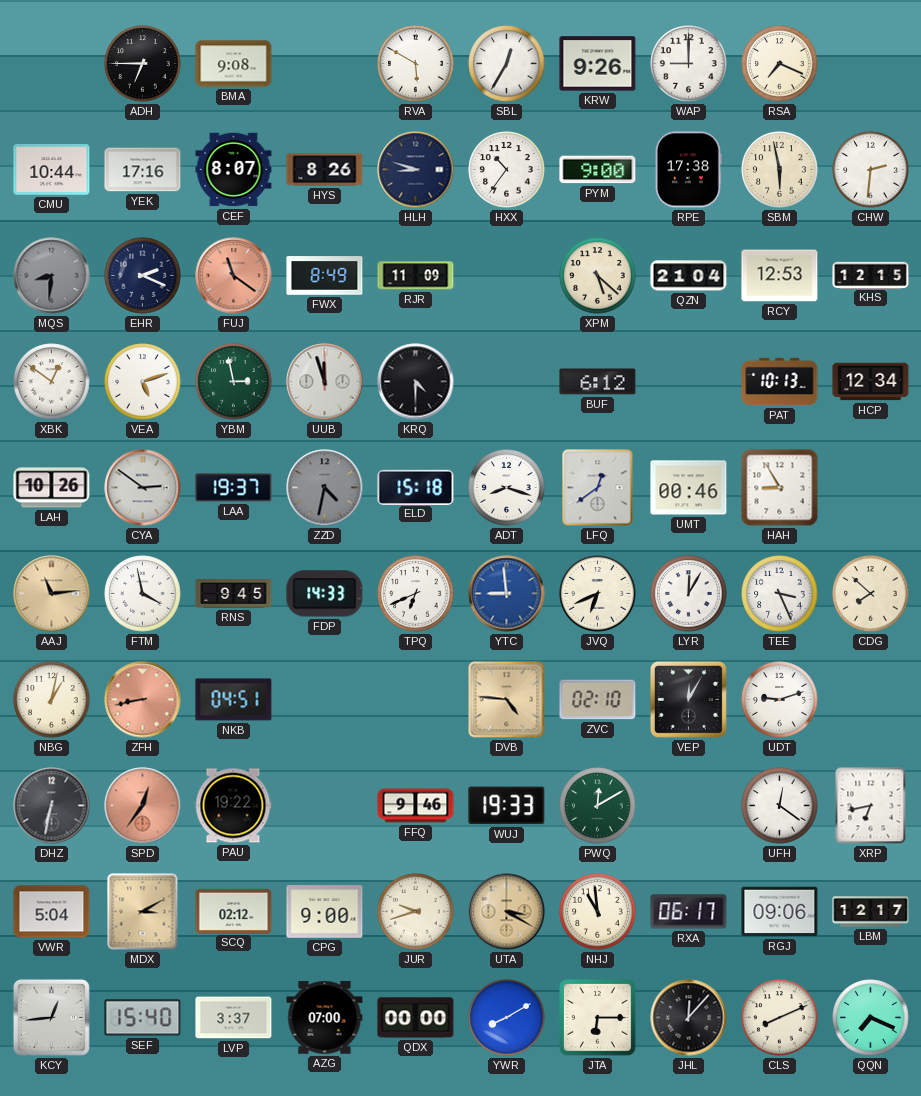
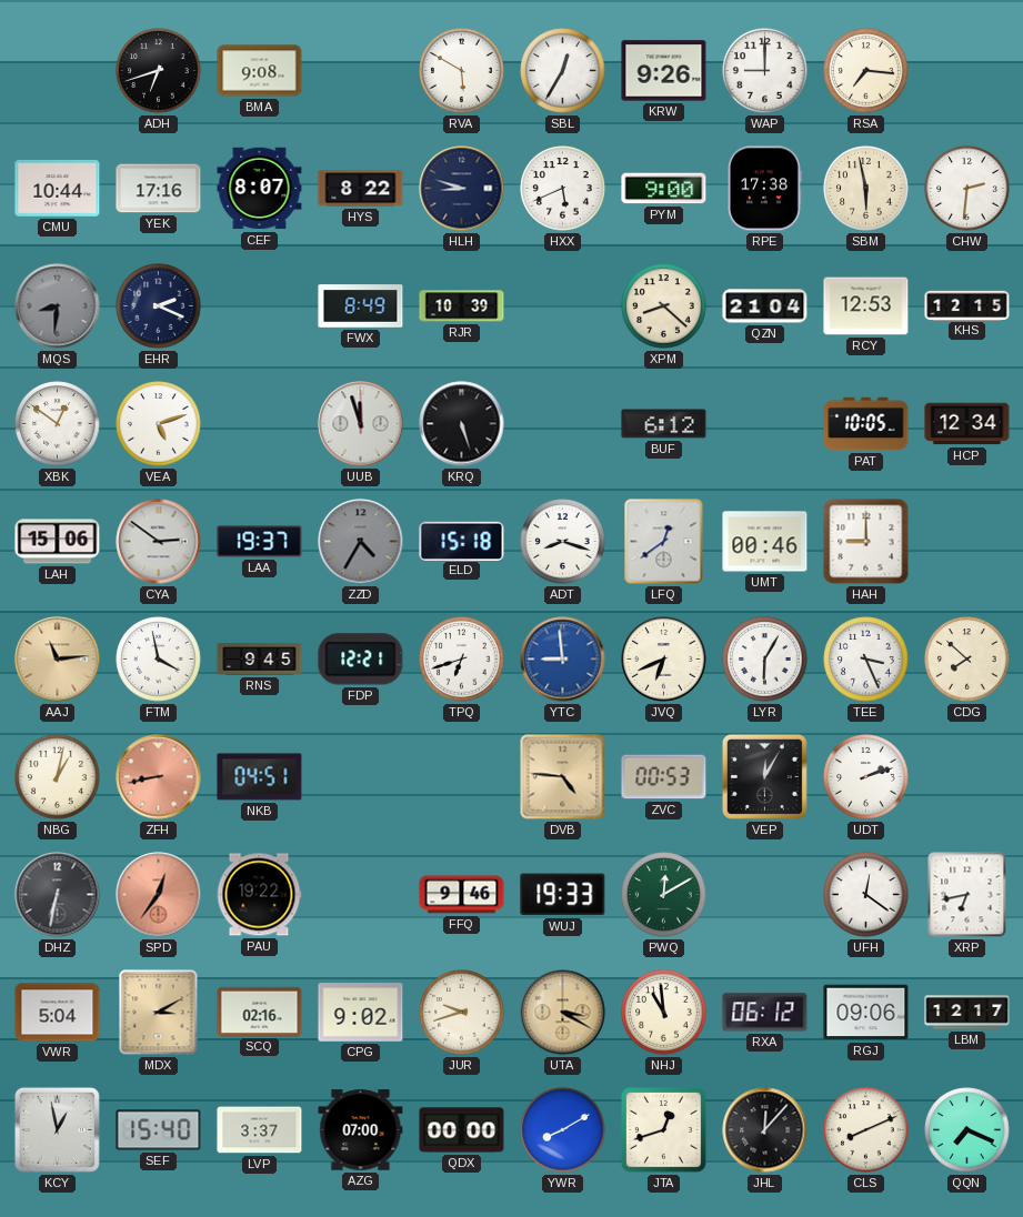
ADH: 6:45 -> 6:42
RSA: 7:19 -> 7:16
HYS: 8:26 -> 8:22
HXX: 10:36 -> 5:41
FUJ: 11:21 -> none
RJR: 11:09 -> 10:39
XPM: 5:22 -> 8:22
YBM: 2:58 -> none
KRQ: 4:30 -> 5:27
PAT: 10:13 -> 10:05
LAH: 10:26 -> 15:06
ZZD: 4:32 -> 4:35
HAH: 8:55 -> 9:00
FDP: 14:33 -> 12:21
TPQ: 6:41 -> 6:42
LYR: 12:05 -> 6:05
ZVC: 02:10 -> 00:53
UDT: 9:12 -> 2:12
SCQ: 02:12 -> 02:16
CPG: 9:00 -> 9:02
RXA: 06:17 -> 06:12
KCY: 12:44 -> 12:58
JTA: 6:15 -> 12:42
